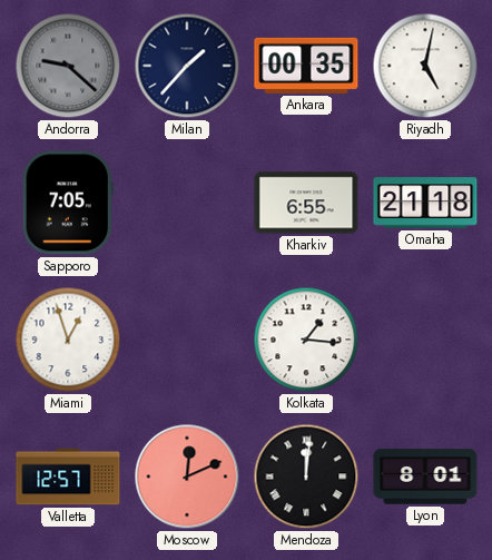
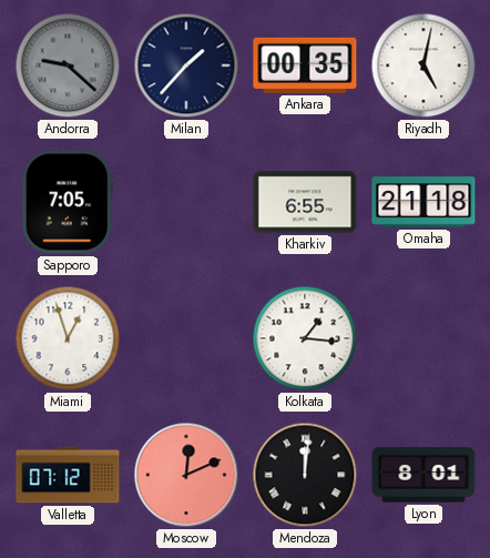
Valletta: 12:57 -> 07:12
